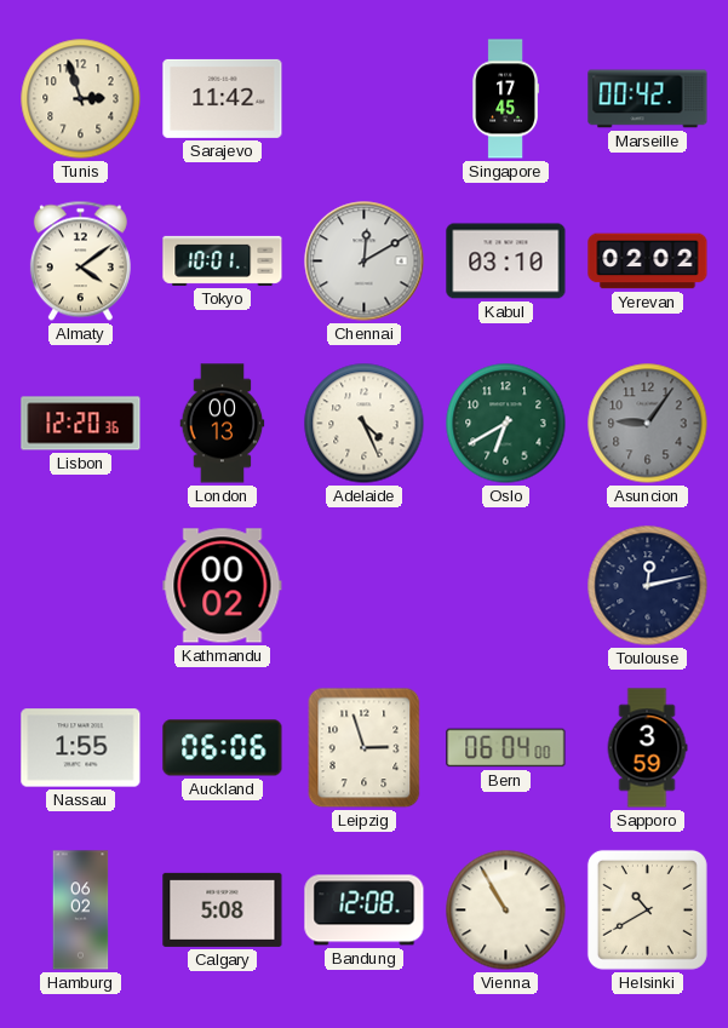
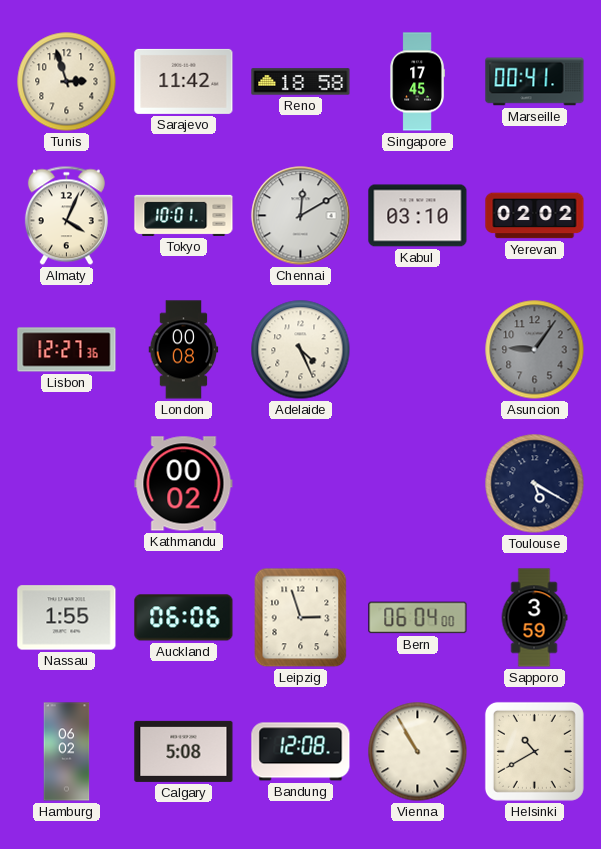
Reno: none -> 18:58
Marseille: 00:42 -> 00:41
Almaty: 4:09 -> 4:04
Lisbon: 12:20 -> 12:27
London: 00:13 -> 00:08
Oslo: 6:40 -> none
Toulouse: 12:13 -> 5:20
